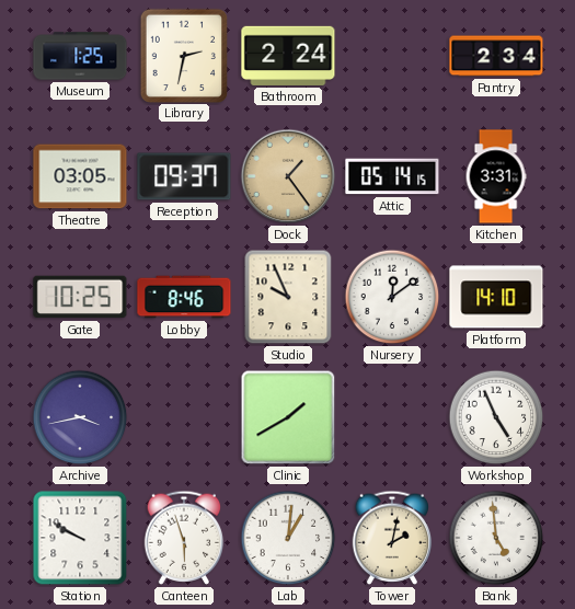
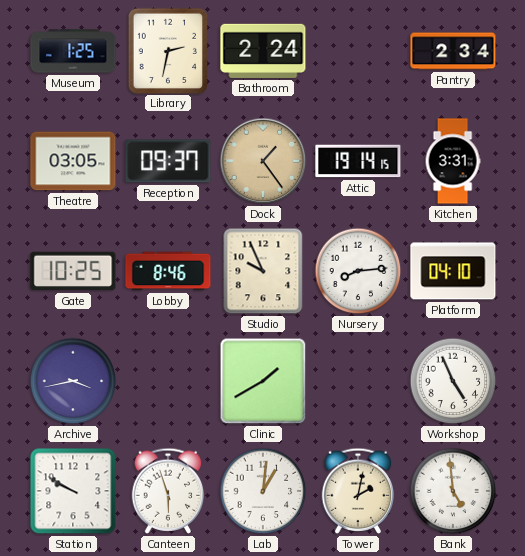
Attic: 05:14 -> 19:14
Nursery: 12:09 -> 8:14
Platform: 14:10 -> 04:10
